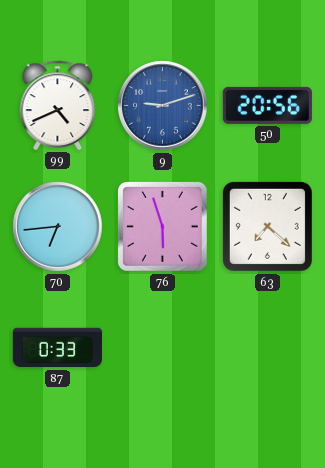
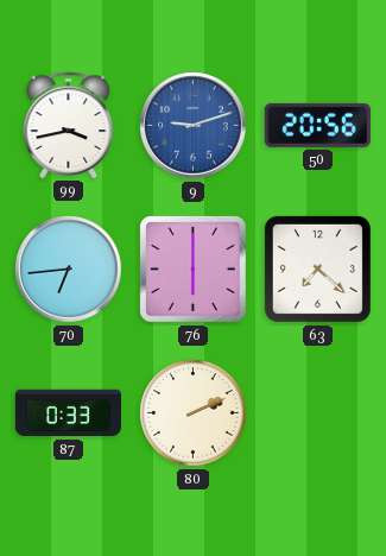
99: 4:41 -> 3:43
76: 5:57 -> 6:00
80: none -> 2:11
